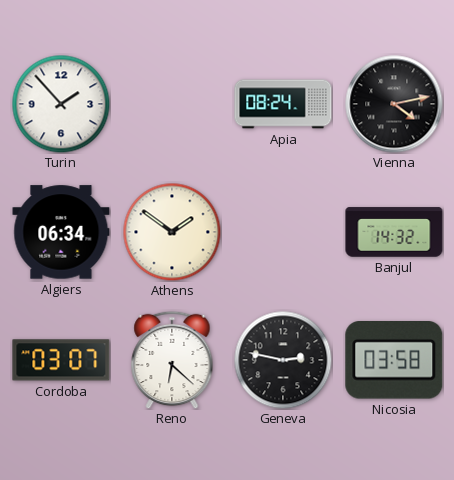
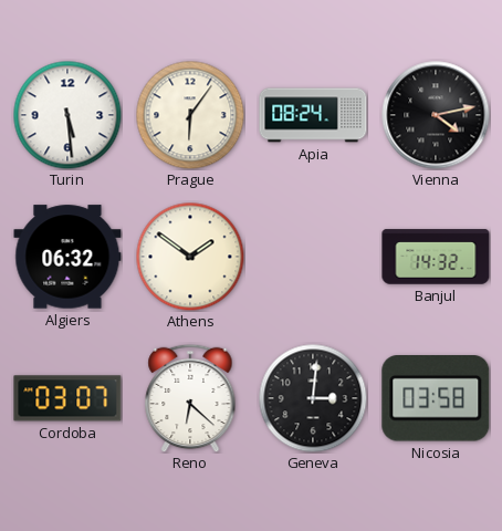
Turin: 1:53 -> 5:29
Prague: none -> 6:06
Algiers: 06:34 -> 06:32
Geneva: 2:47 -> 3:01
